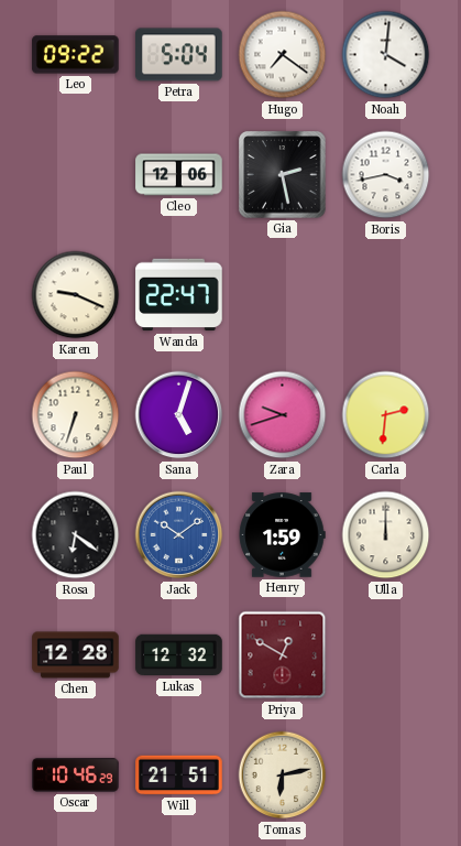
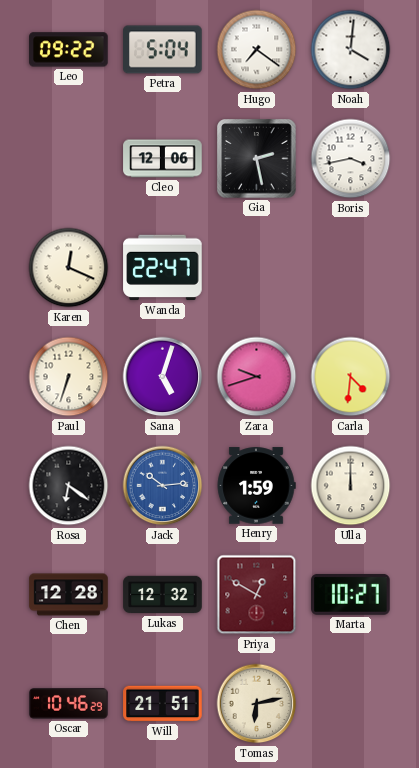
Karen: 9:19 -> 12:19
Carla: 2:31 -> 4:31
Jack: 10:09 -> 10:14
Marta: none -> 10:27
